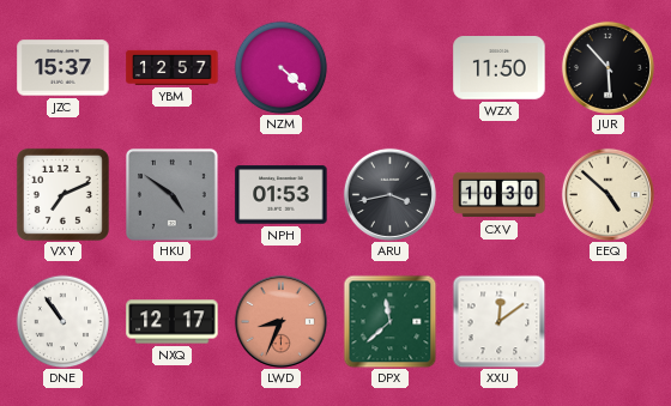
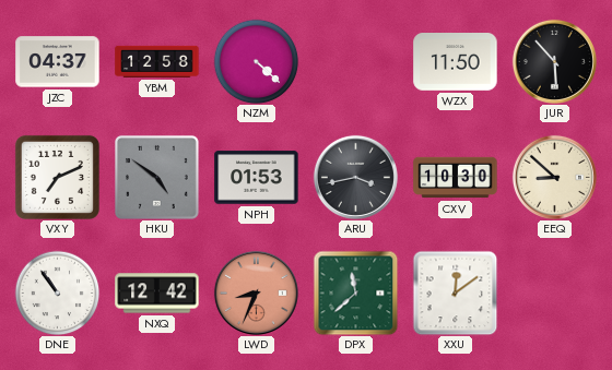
JZC: 15:37 -> 04:37
YBM: 12:57 -> 12:58
EEQ: 4:52 -> 8:52
NXQ: 12:17 -> 12:42
